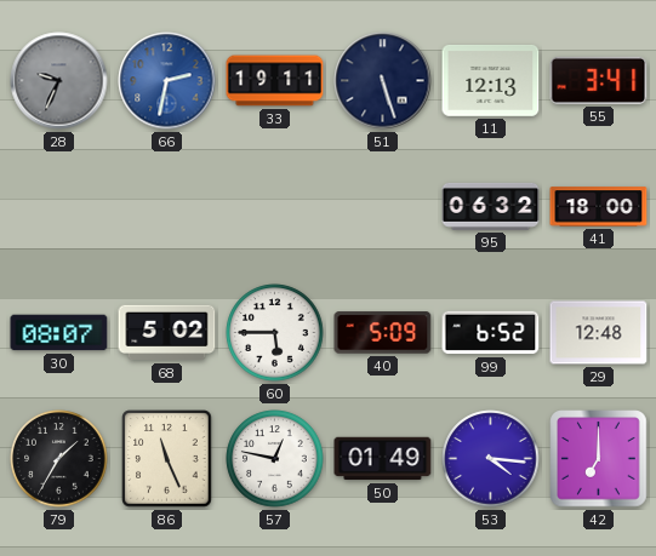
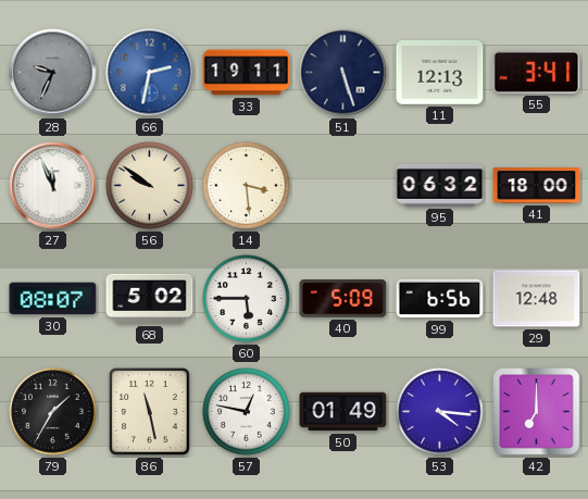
27: none -> 11:56
56: none -> 9:51
14: none -> 3:29
99: 6:52 -> 6:56
86: 11:26 -> 11:28
